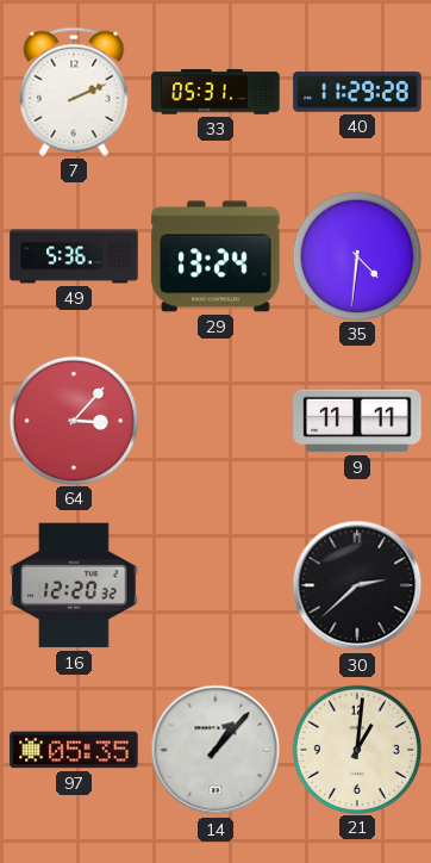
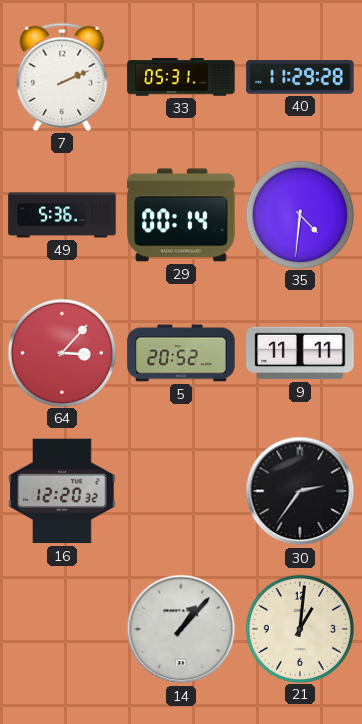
29: 13:24 -> 00:14
5: none -> 20:52
30: 2:38 -> 2:36
97: 05:35 -> none
